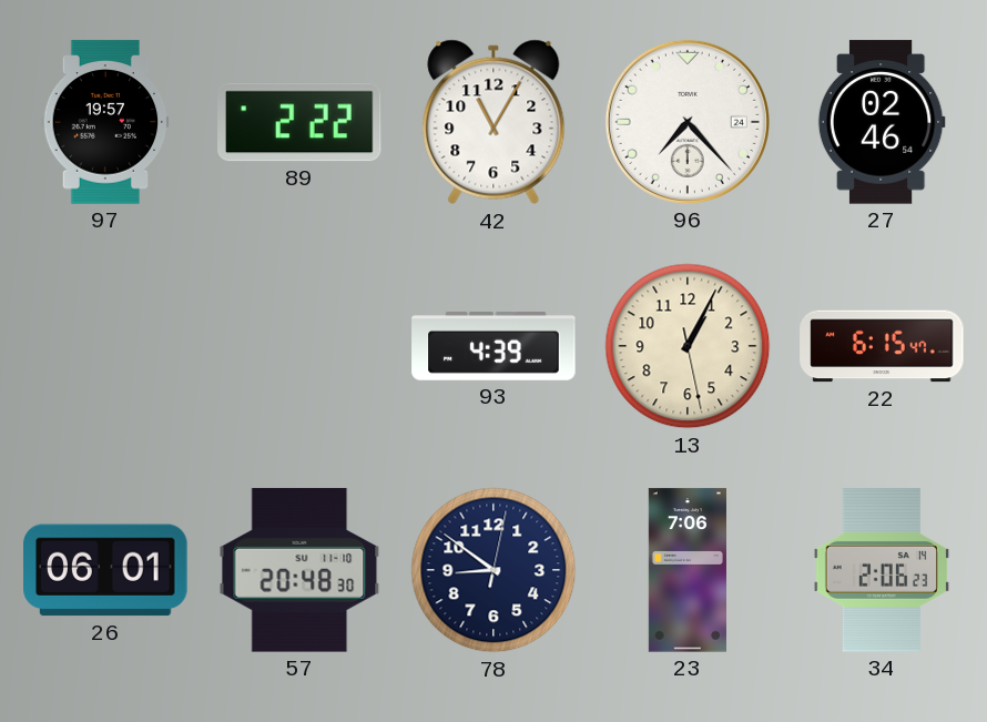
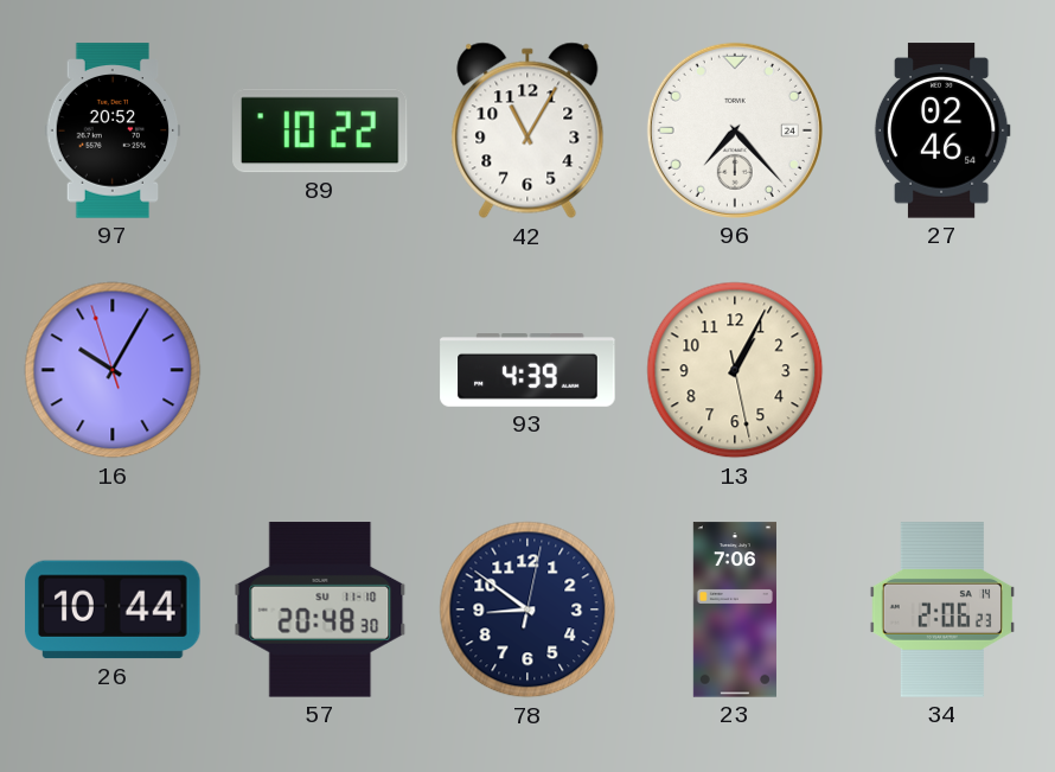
97: 19:57 -> 20:52
89: 2:22 -> 10:22
16: none -> 10:04
22: 6:15 -> none
26: 06:01 -> 10:44
